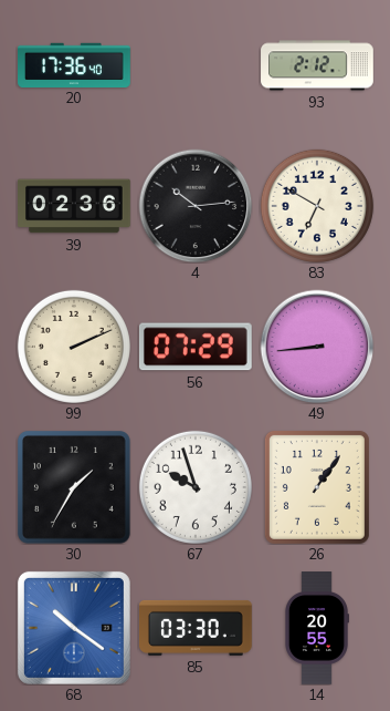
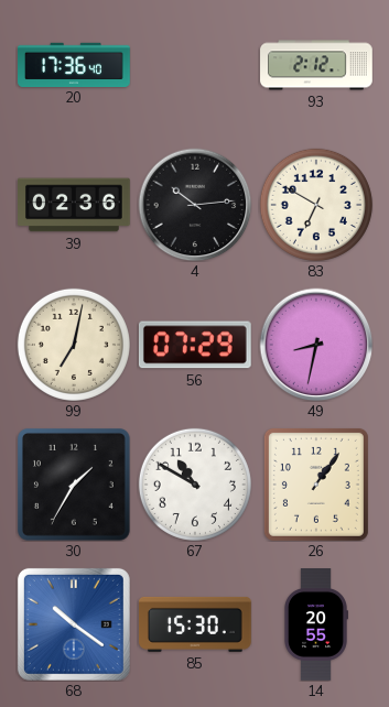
99: 2:11 -> 7:02
49: 8:44 -> 8:32
67: 9:57 -> 10:50
85: 03:30 -> 15:30
